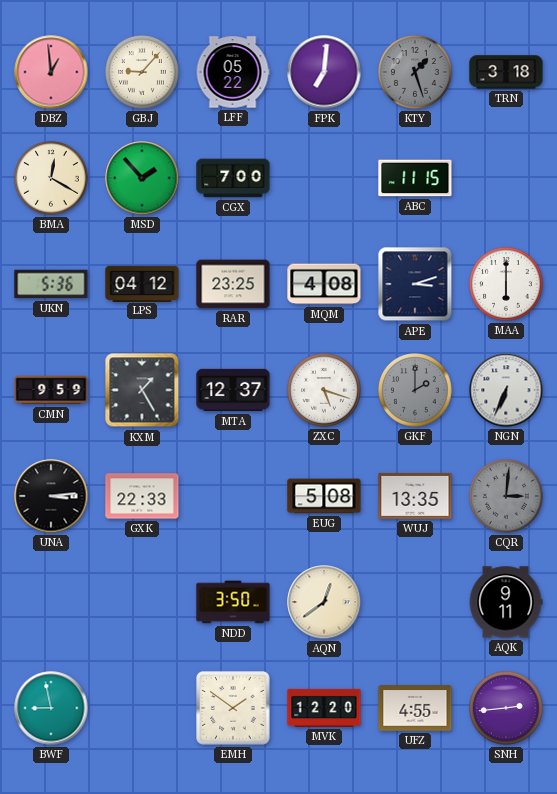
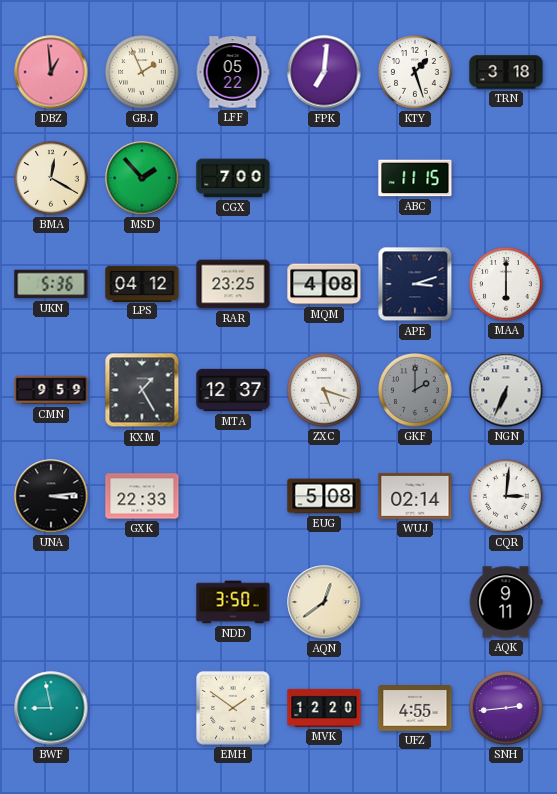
GBJ: 9:07 -> 1:56
KTY dial: grey -> white
WUJ: 13:35 -> 02:14
CQR dial: grey -> white
